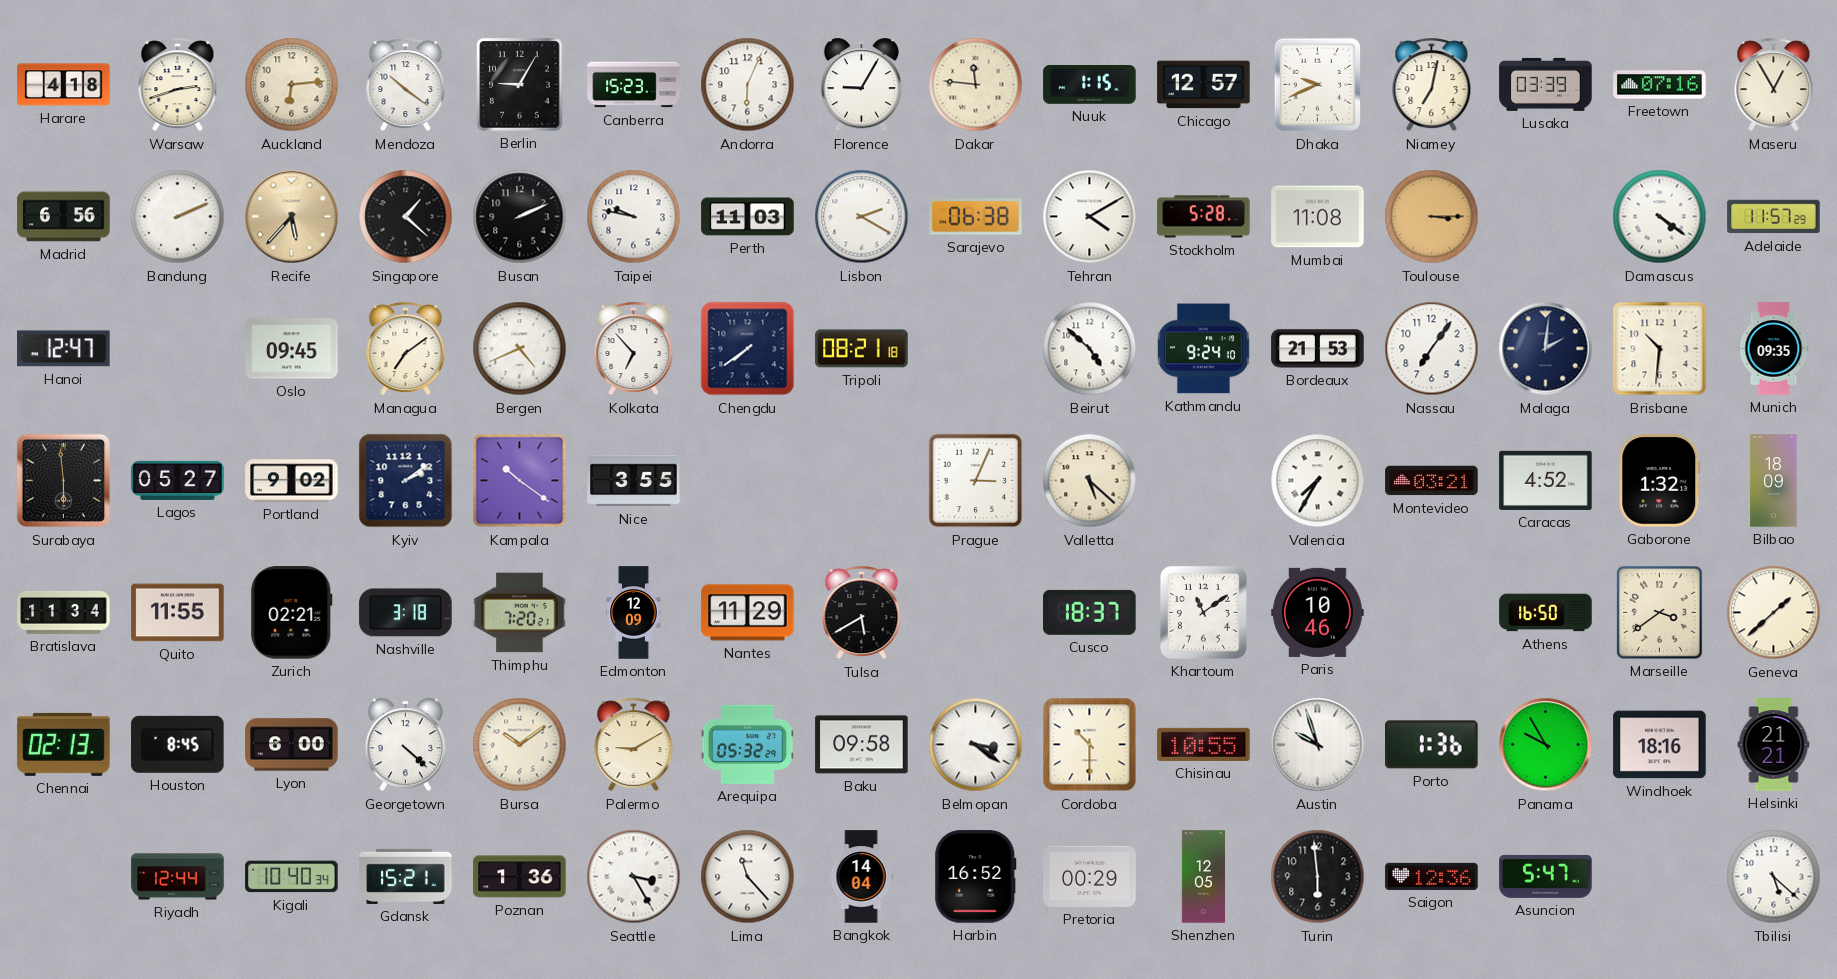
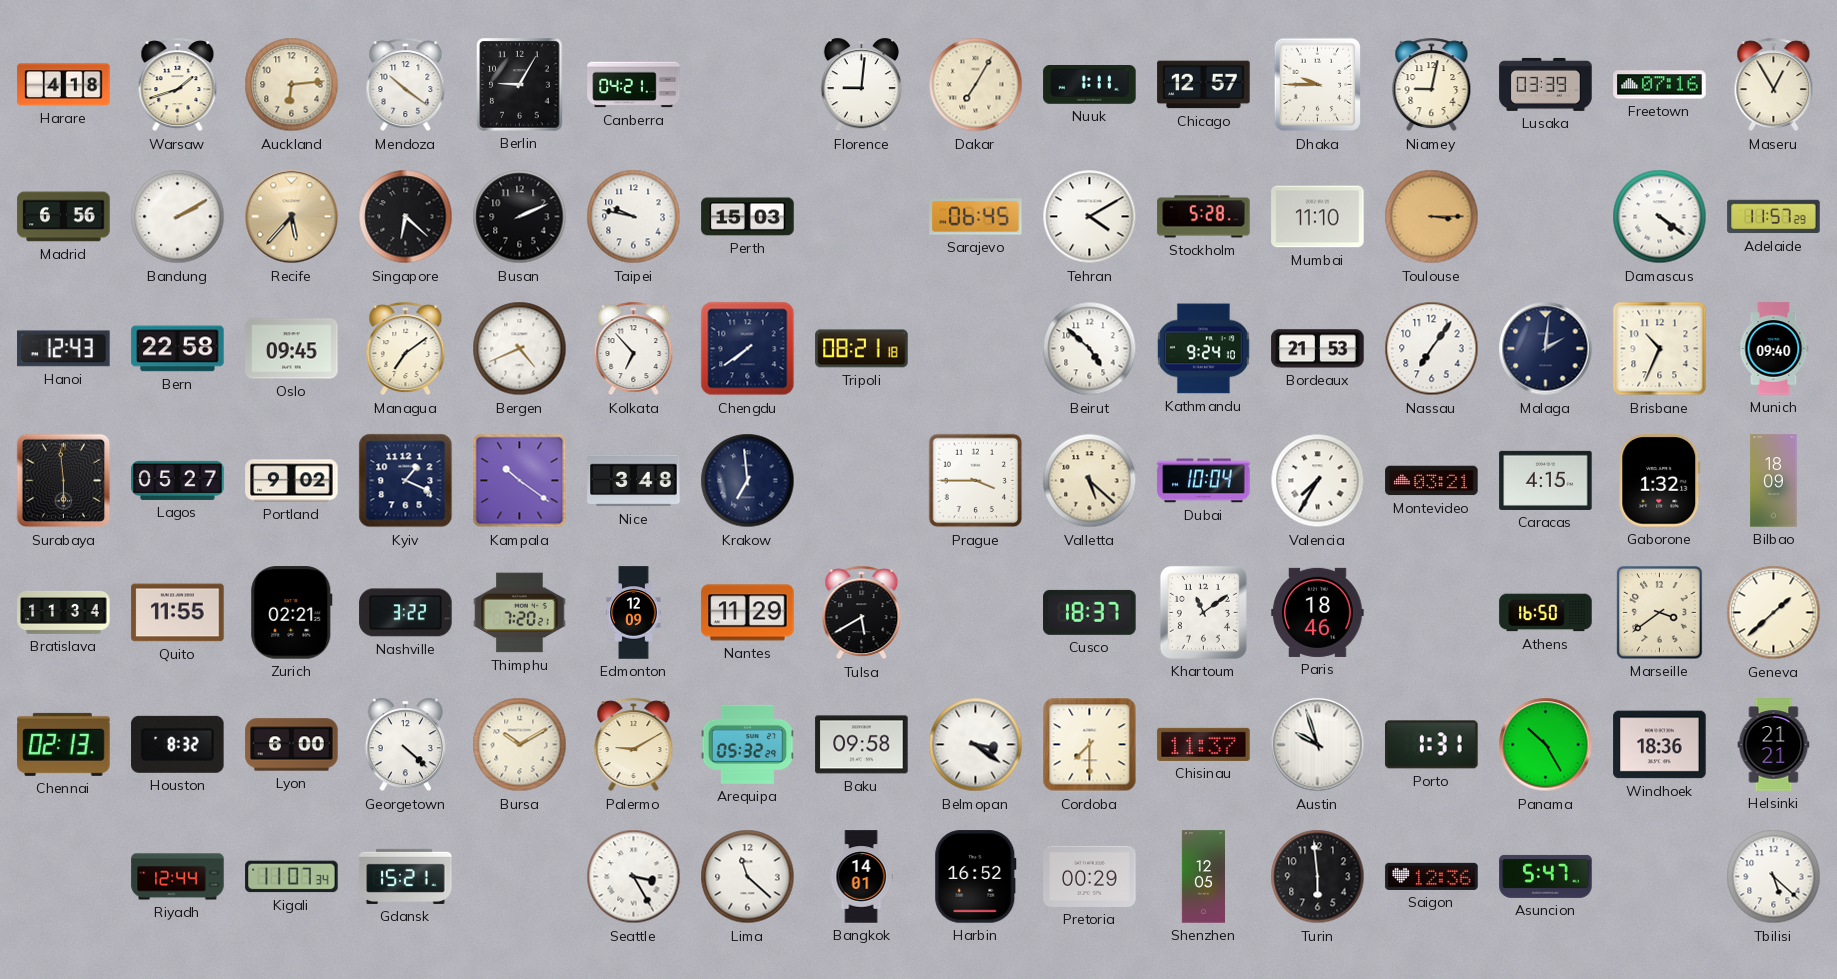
Warsaw: 2:42 -> 1:42
Canberra: 15:23 -> 04:21
Andorra: 6:04 -> none
Florence: 9:05 -> 9:01
Dakar: 11:46 -> 7:05
Nuuk: 1:15 -> 1:11
Dhaka: 9:41 -> 9:45
Niamey: 7:02 -> 9:02
Bandung: 2:11 -> 2:10
Singapore: 1:22 -> 6:22
Perth: 11:03 -> 15:03
Lisbon: 2:20 -> none
Sarajevo: 06:38 -> 06:45
Mumbai: 11:08 -> 11:10
Hanoi: 12:47 -> 12:43
Bern: none -> 22:58
Brisbane: 10:31 -> 10:34
Munich: 09:35 -> 09:40
Kyiv: 2:09 -> 1:19
Nice: 3:55 -> 3:48
Krakow: none -> 6:59
Prague: 3:04 -> 3:45
Dubai: none -> 10:04
Caracas: 4:52 -> 4:15
Nashville: 3:18 -> 3:22
Paris: 10:46 -> 18:46
Houston: 8:45 -> 8:32
Bursa: 10:09 -> 10:10
Cordoba: 10:30 -> 7:30
Chisinau: 10:55 -> 11:37
Porto: 1:36 -> 1:31
Panama: 9:55 -> 10:25
Windhoek: 18:16 -> 18:36
Kigali: 10:40 -> 11:07
Poznan: 1:36 -> none
Lima: 11:23 -> 11:22
Bangkok: 14:04 -> 14:01
